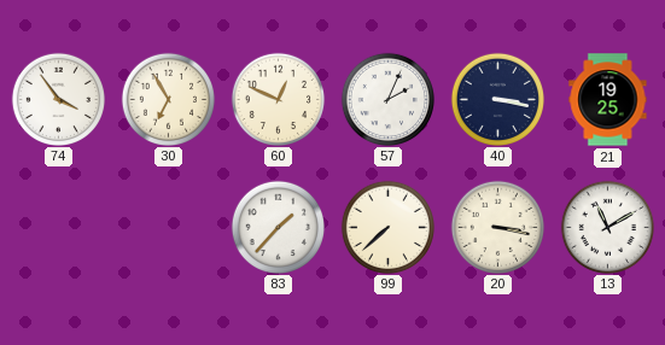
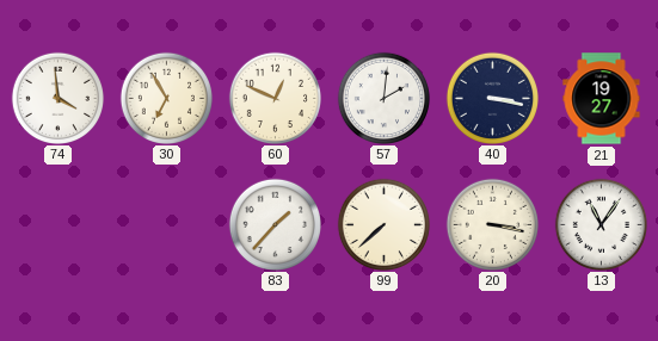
74: 3:54 -> 3:59
57: 2:04 -> 2:01
21: 19:25 -> 19:27
13: 11:10 -> 11:06
